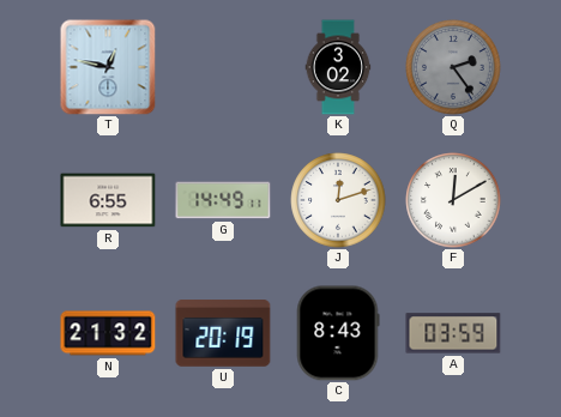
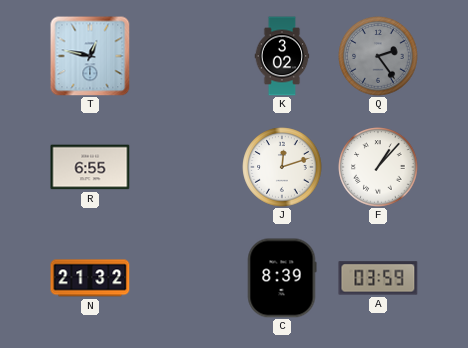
G: 14:49 -> none
F: 12:10 -> 1:07
U: 20:19 -> none
C: 8:43 -> 8:39
